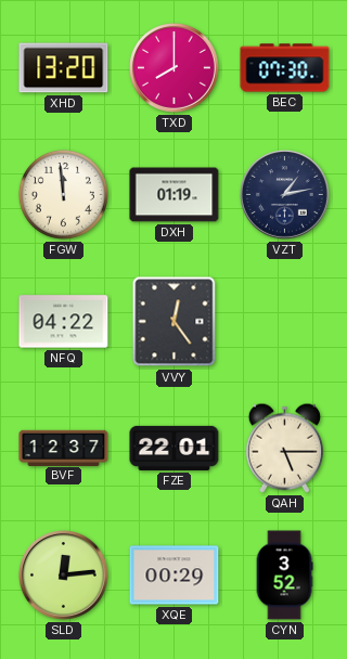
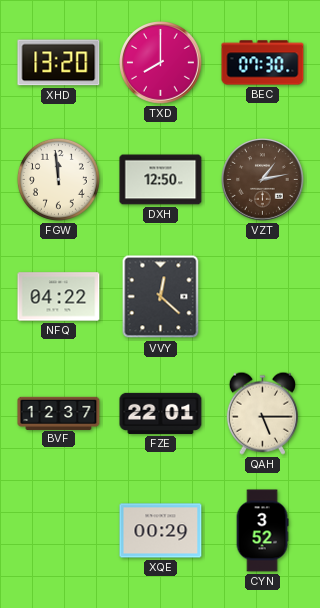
DXH: 01:19 -> 12:50
VZT dial: navy -> brown
VVY: 12:24 -> 12:22
SLD: 12:14 -> none
